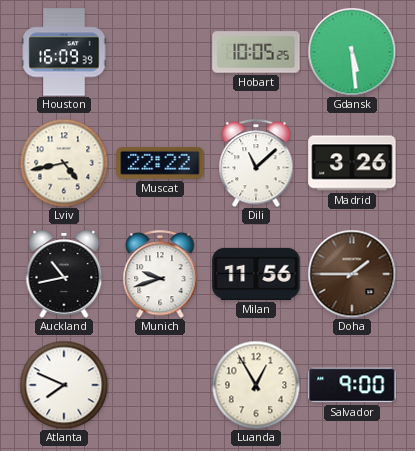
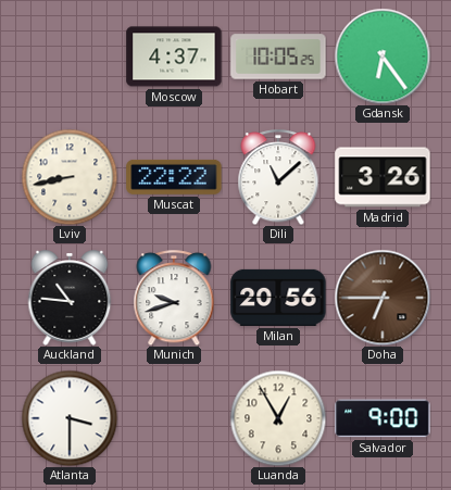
Houston: 16:09 -> none
Moscow: none -> 4:37
Gdansk: 5:29 -> 6:24
Lviv: 4:43 -> 8:43
Auckland: 10:43 -> 10:46
Milan: 11:56 -> 20:56
Doha: 1:45 -> 6:45
Atlanta: 7:49 -> 3:30
